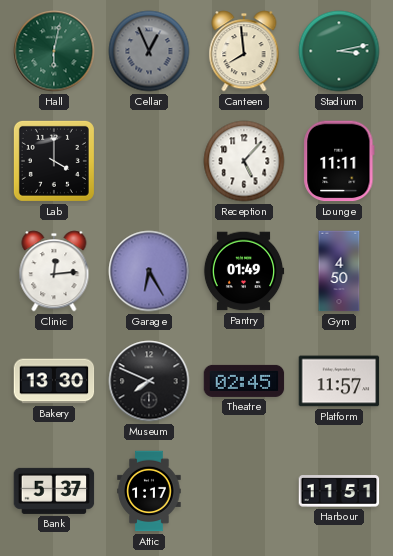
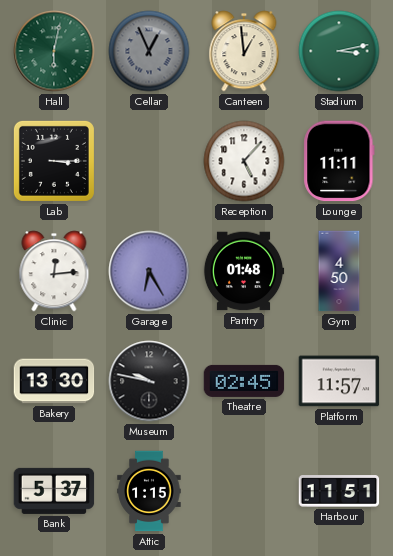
Canteen: 7:59 -> 12:59
Lab: 4:00 -> 3:15
Pantry: 01:49 -> 01:48
Museum: 7:49 -> 9:47
Attic: 1:17 -> 1:15
